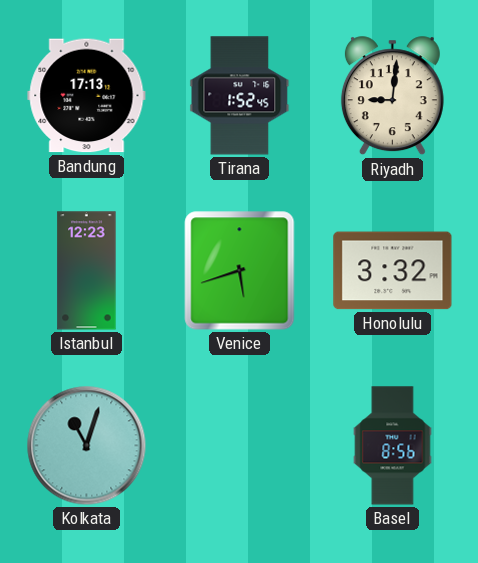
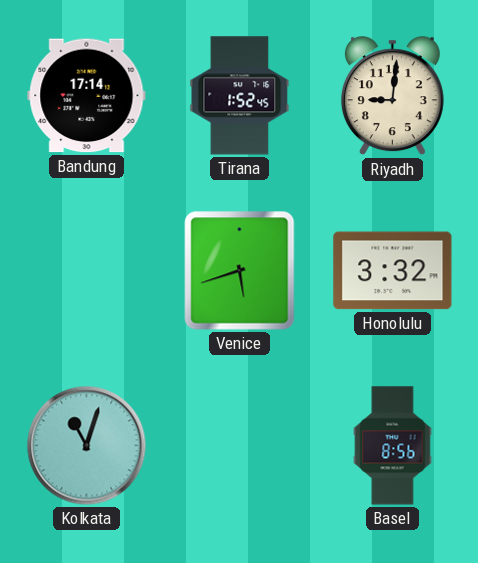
Bandung: 17:13 -> 17:14
Istanbul: 12:23 -> none
